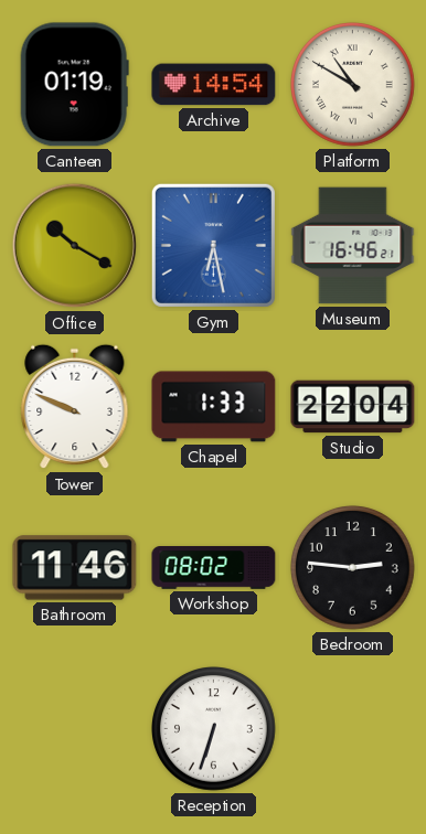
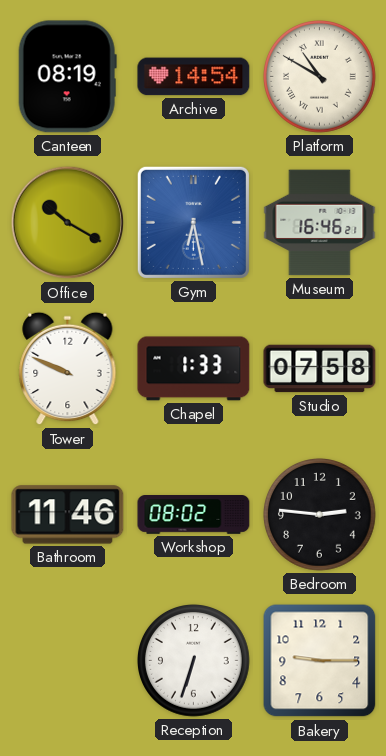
Canteen: 01:19 -> 08:19
Studio: 22:04 -> 07:58
Bakery: none -> 9:15
